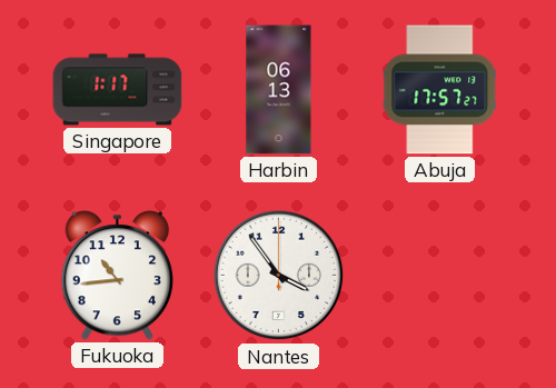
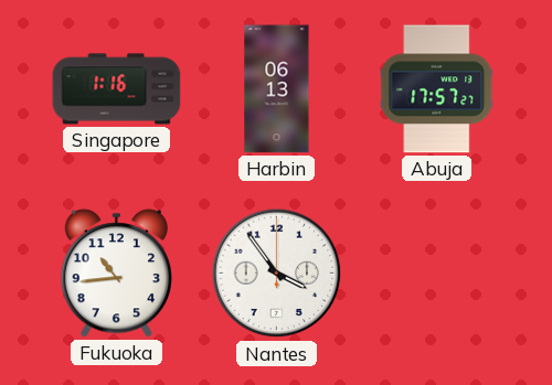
Singapore: 1:17 -> 1:16
